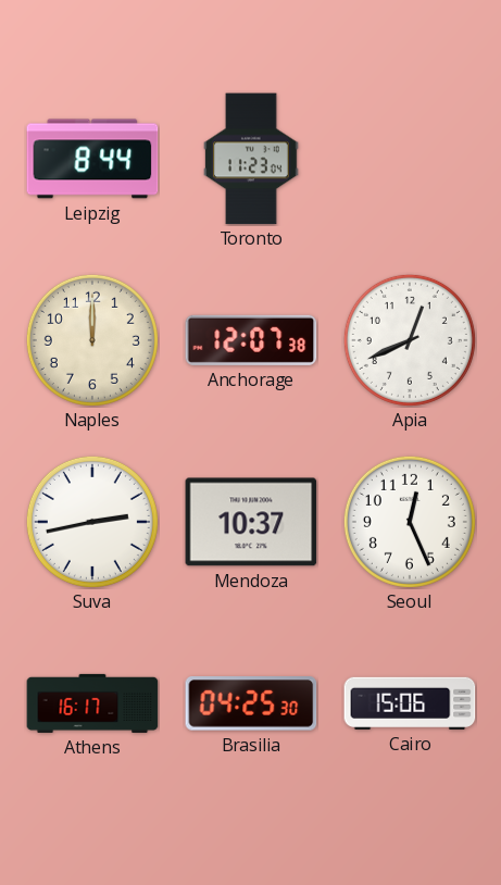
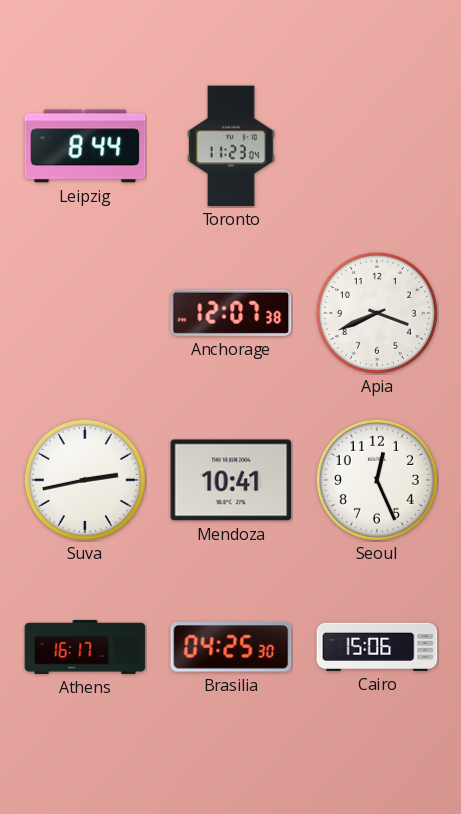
Naples: 12:00 -> none
Apia: 12:41 -> 3:41
Mendoza: 10:37 -> 10:41
